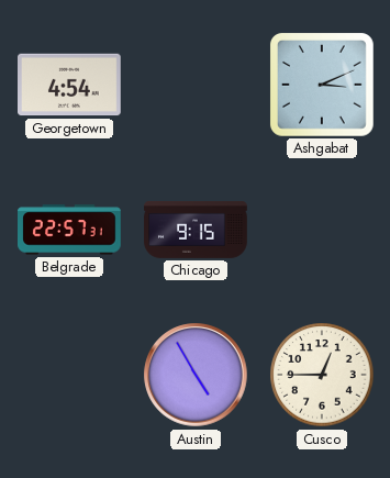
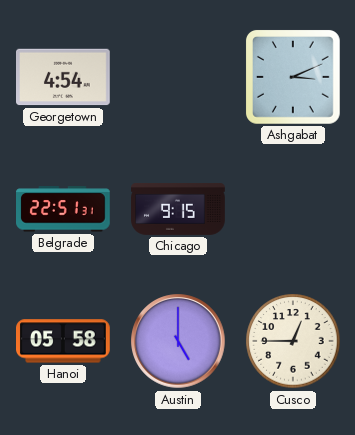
Belgrade: 22:57 -> 22:51
Hanoi: none -> 05:58
Austin: 4:55 -> 5:00
